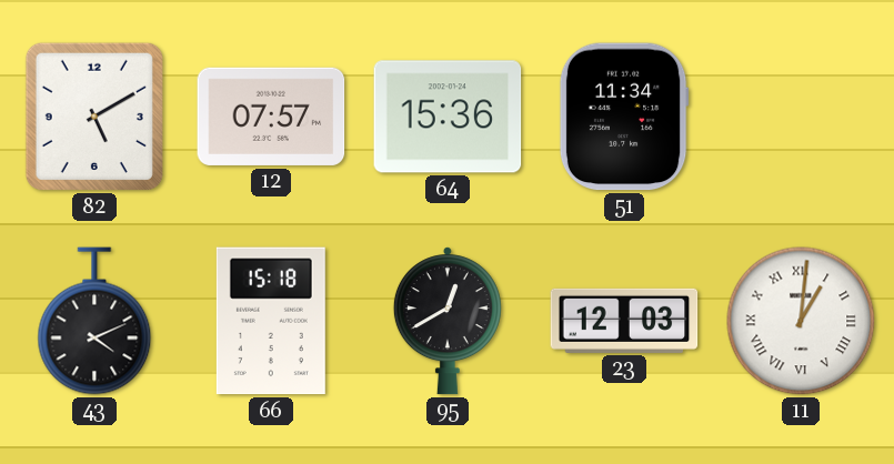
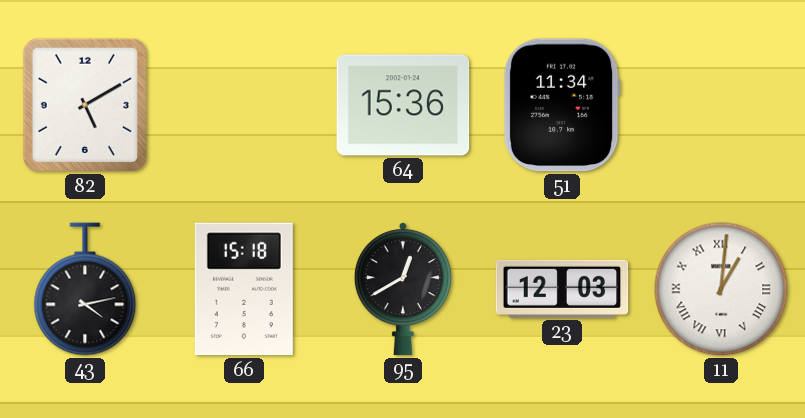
12: 07:57 -> none
43: 4:11 -> 4:13
